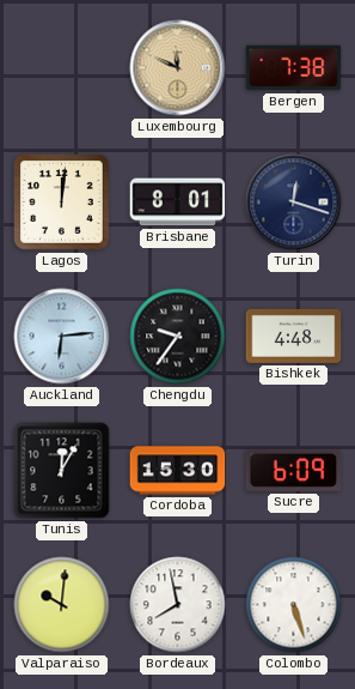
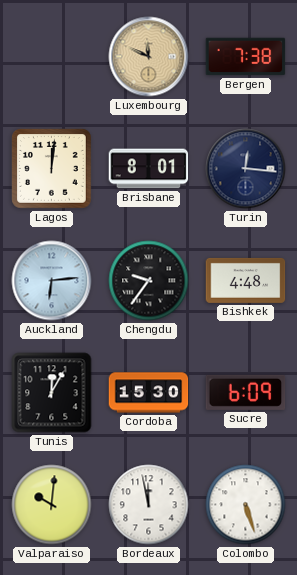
Turin: 12:18 -> 12:16
Bordeaux: 7:58 -> 11:58
